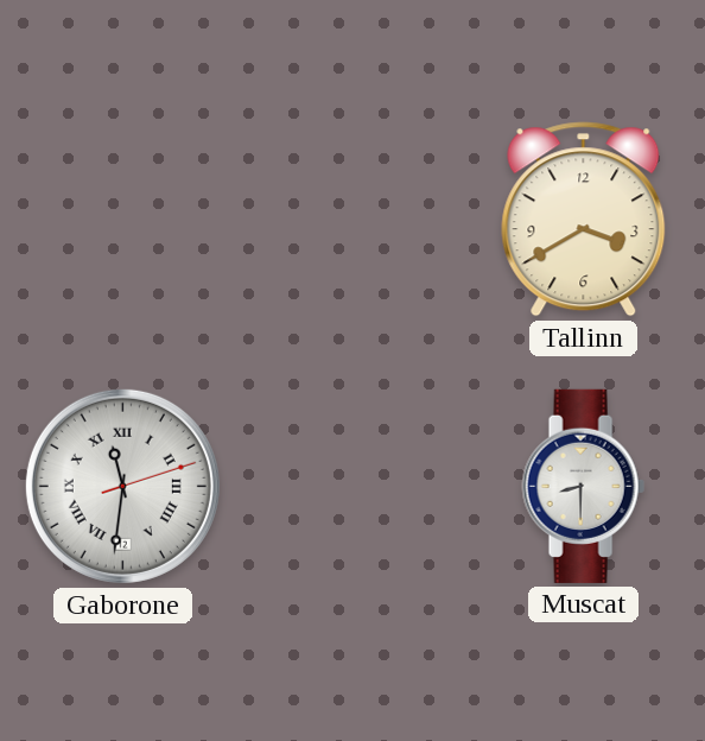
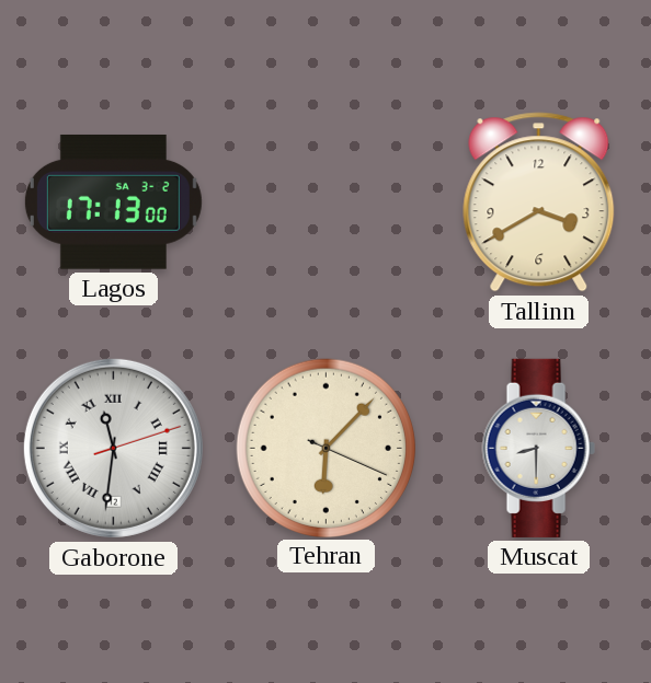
Lagos: none -> 17:13
Tehran: none -> 6:07
